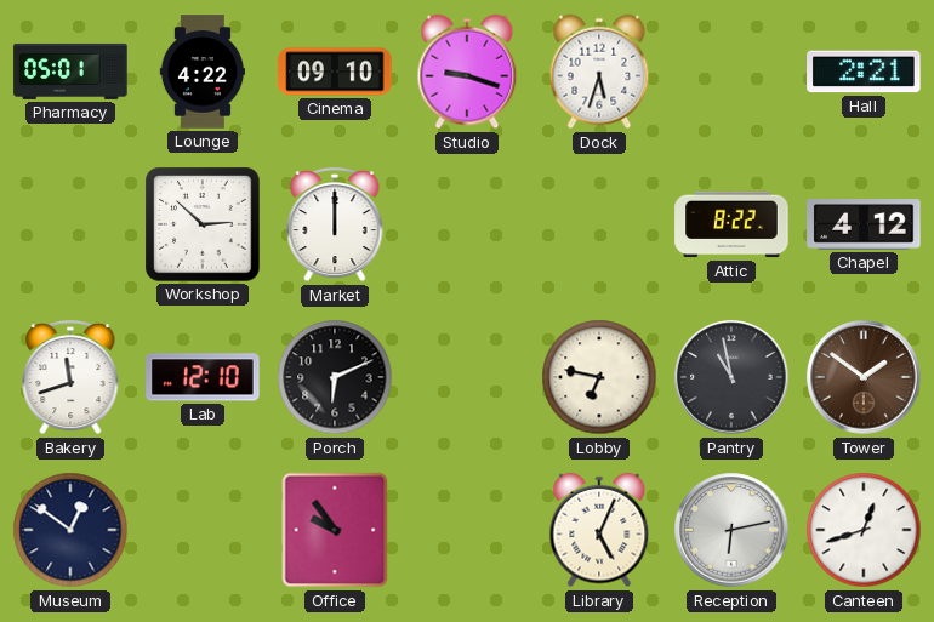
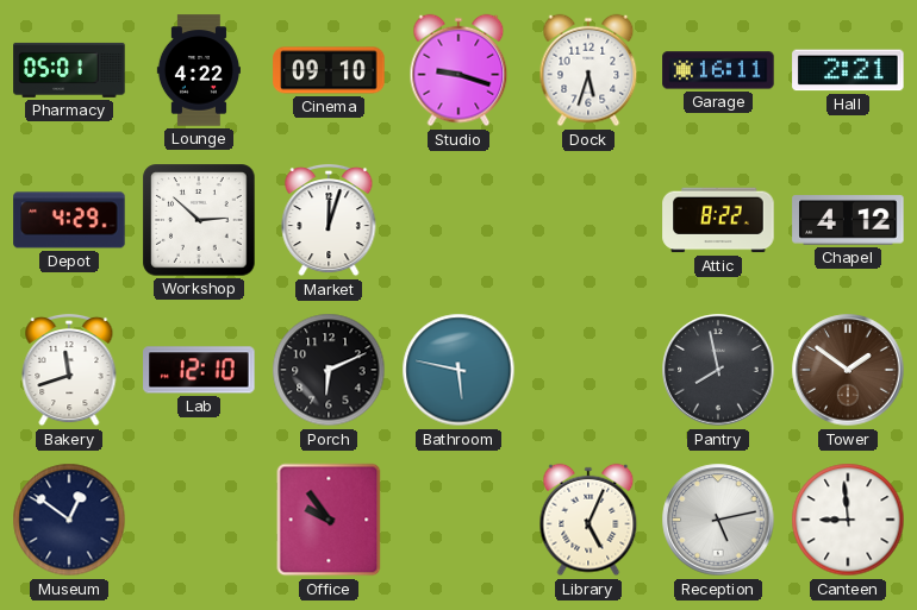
Garage: none -> 16:11
Depot: none -> 4:29
Market: 12:00 -> 12:03
Bathroom: none -> 5:47
Lobby: 6:47 -> none
Pantry: 10:58 -> 7:58
Reception: 6:13 -> 5:13
Canteen: 12:42 -> 8:59
